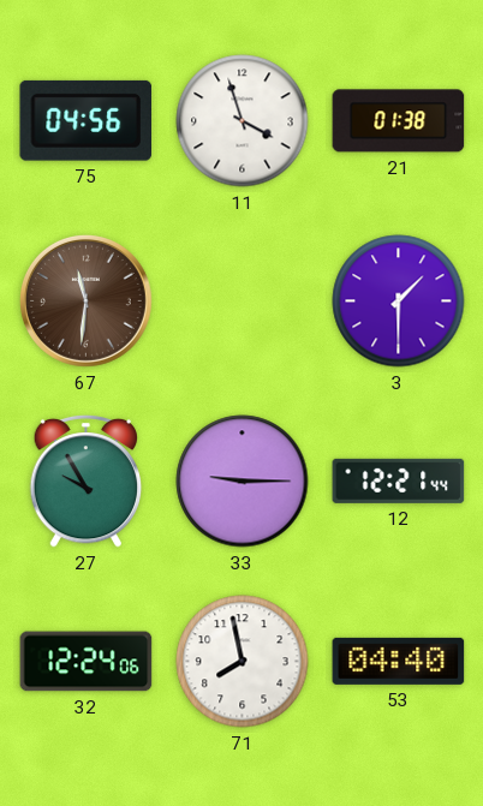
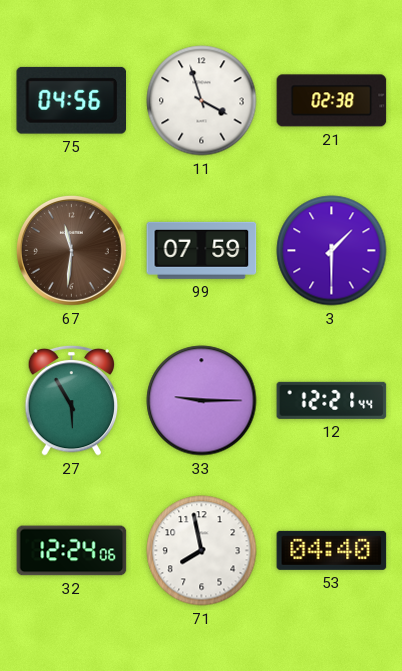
21: 01:38 -> 02:38
99: none -> 07:59
27: 9:55 -> 5:55
